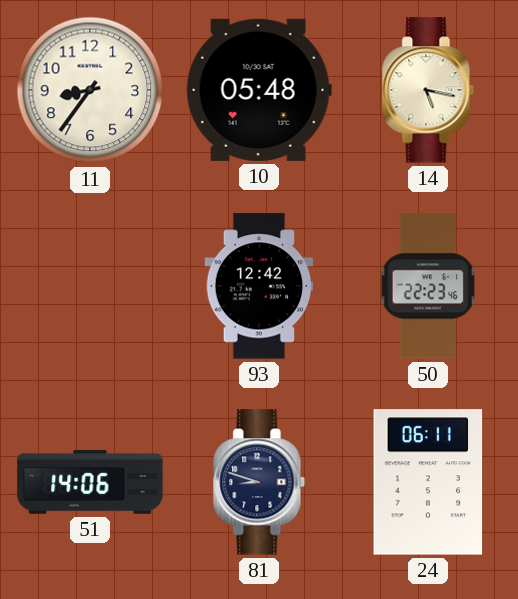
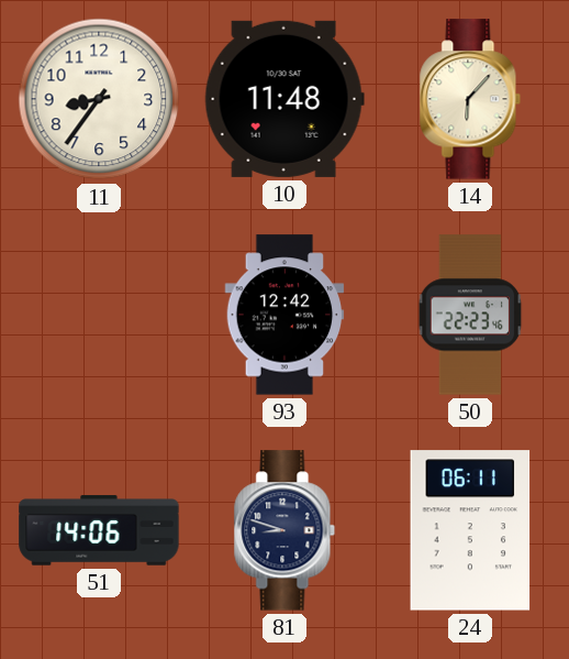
10: 05:48 -> 11:48
14: 5:17 -> 6:07
